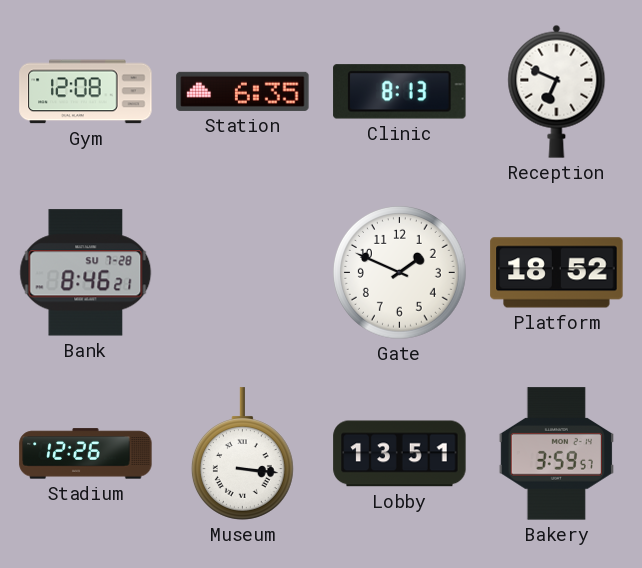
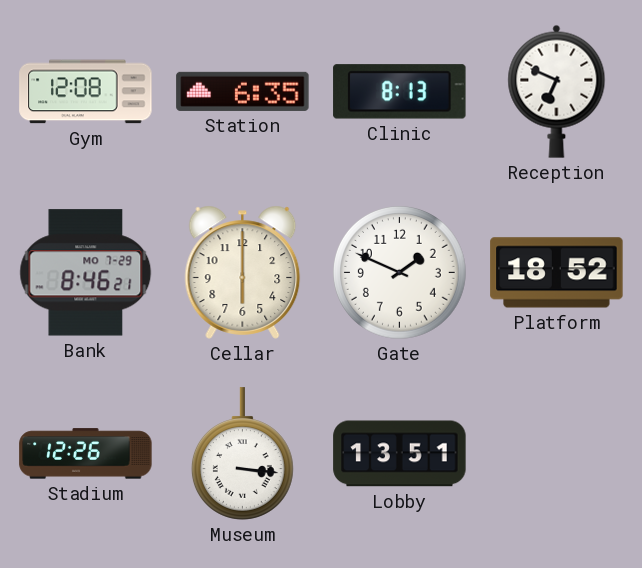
Bank date: SU 7-28 -> MO 7-29
Cellar: none -> 6:00
Bakery: 3:59 -> none
